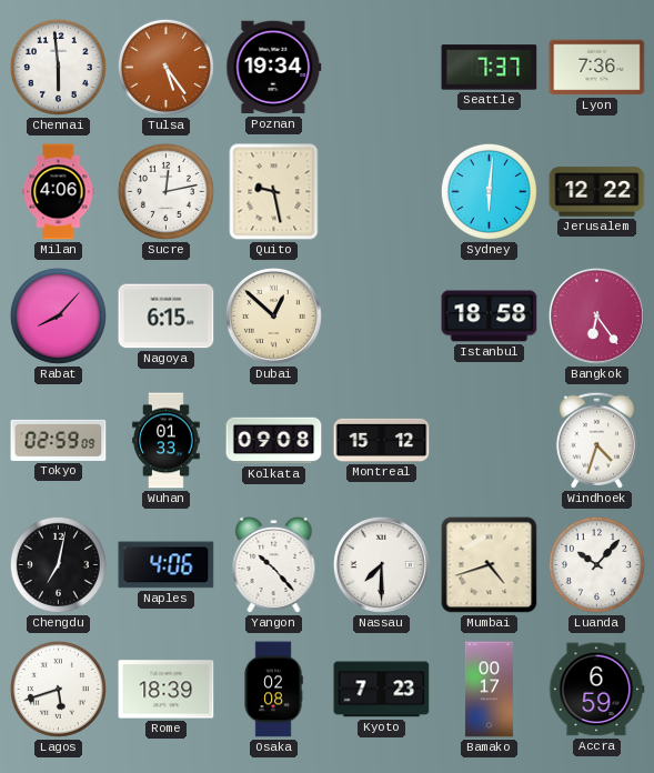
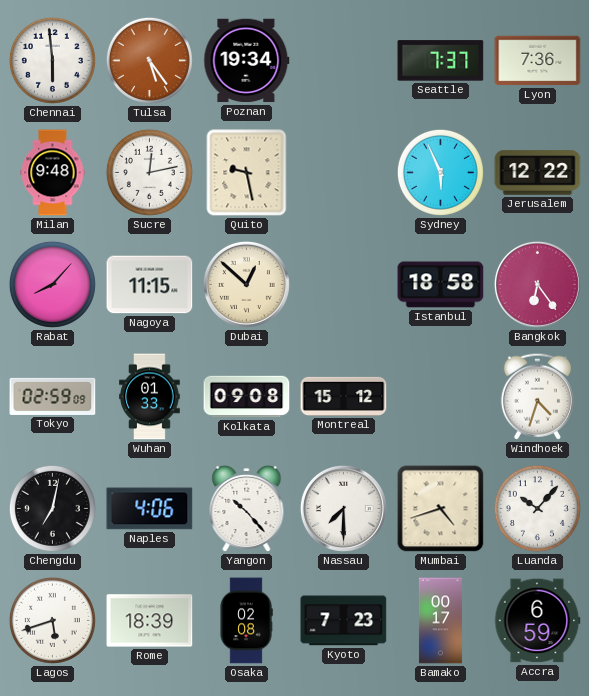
Milan: 4:06 -> 9:48
Sydney: 6:01 -> 5:56
Nagoya: 6:15 -> 11:15
